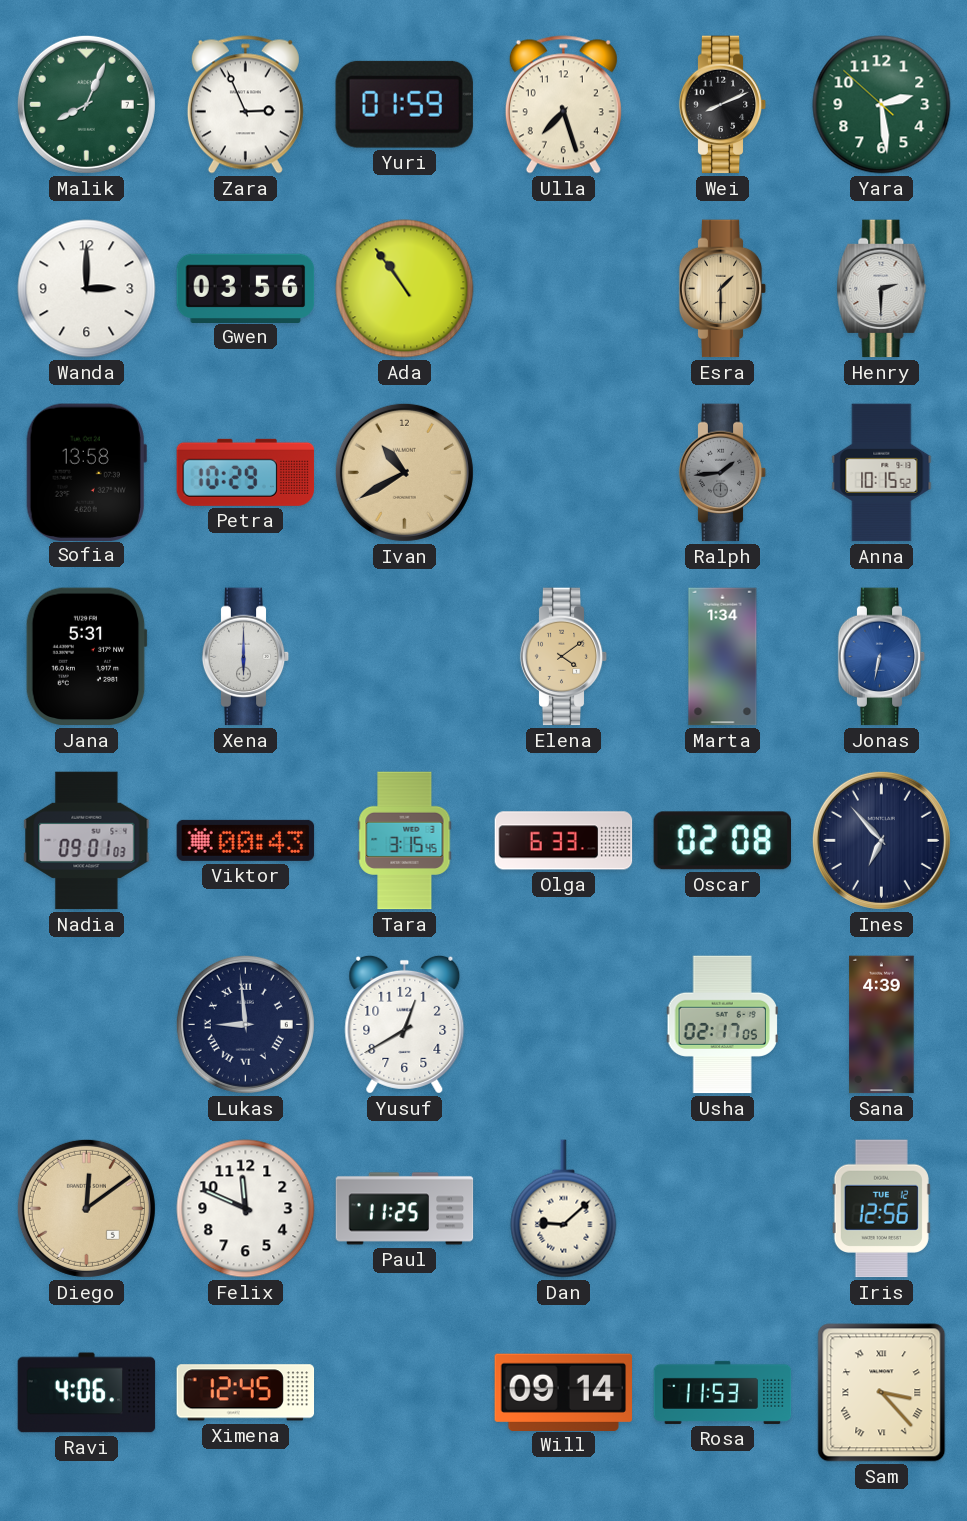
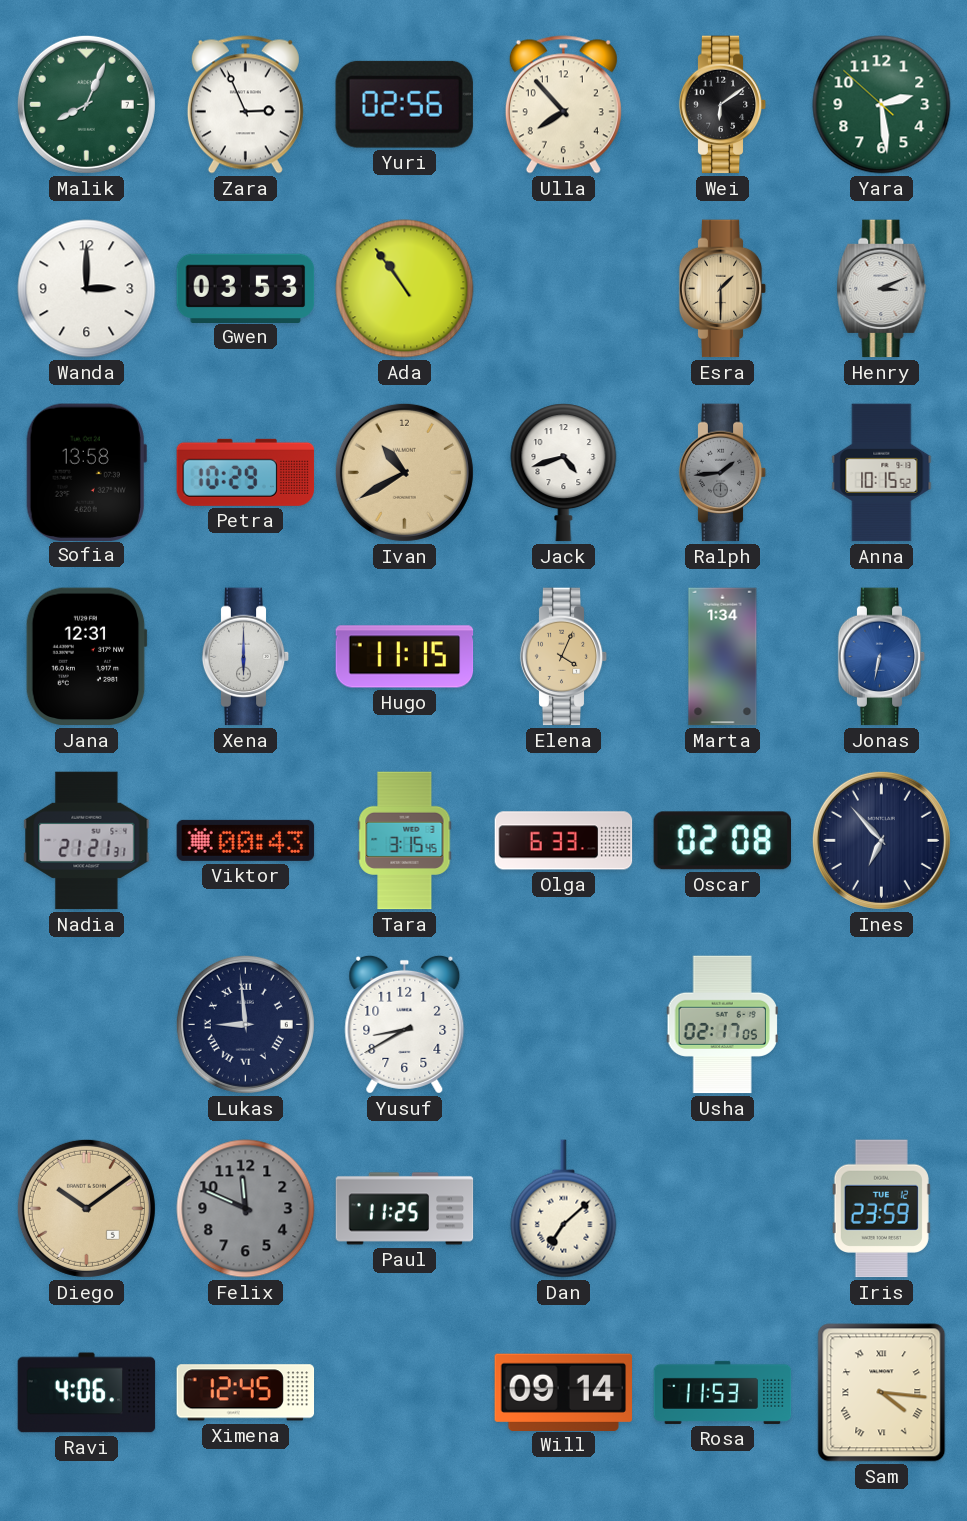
Yuri: 01:59 -> 02:56
Ulla: 7:27 -> 7:53
Wei: 8:11 -> 6:09
Gwen: 03:56 -> 03:53
Henry: 2:30 -> 3:11
Jack: none -> 4:42
Jana: 5:31 -> 12:31
Hugo: none -> 11:15
Elena: 4:09 -> 4:04
Nadia: 09:01 -> 21:21
Yusuf: 12:40 -> 8:40
Sana: 4:39 -> none
Diego: 12:09 -> 10:09
Felix dial: white -> grey
Dan: 9:08 -> 7:08
Iris: 12:56 -> 23:59
Sam: 3:23 -> 4:16
